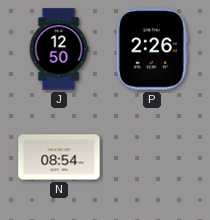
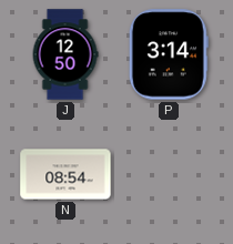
P: 2:26 -> 3:14
